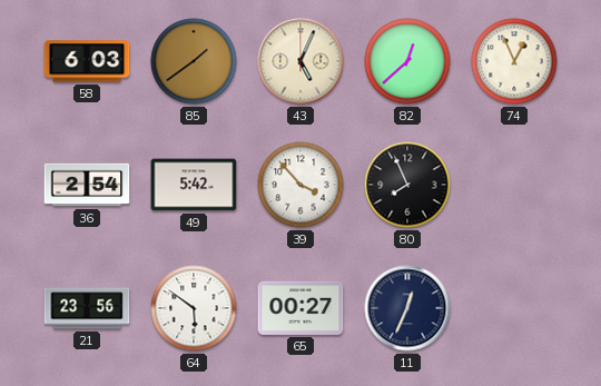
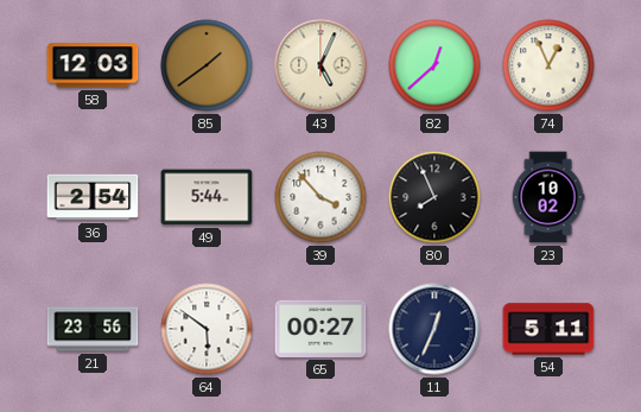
58: 6:03 -> 12:03
49: 5:42 -> 5:44
23: none -> 10:02
54: none -> 5:11
